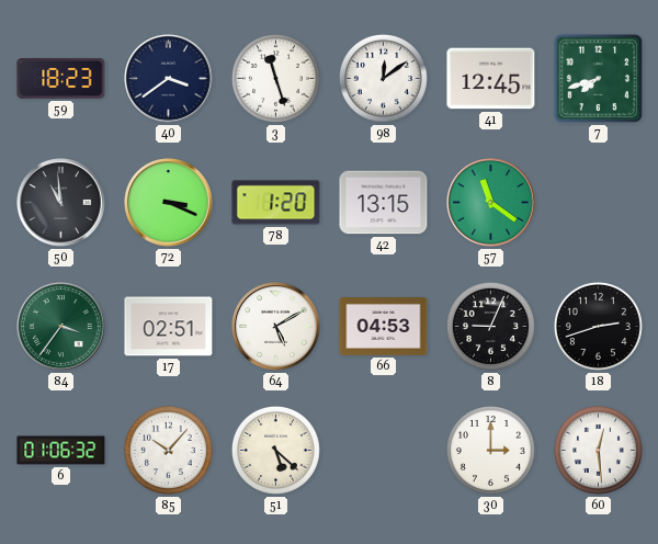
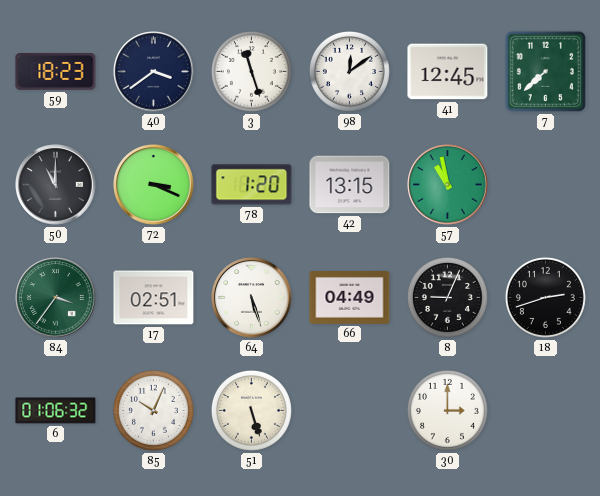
7: 7:42 -> 7:38
50: 10:59 -> 11:00
57: 11:21 -> 10:58
64: 5:10 -> 5:27
66: 04:53 -> 04:49
85: 10:07 -> 10:04
51: 5:22 -> 5:27
60: 12:29 -> none
